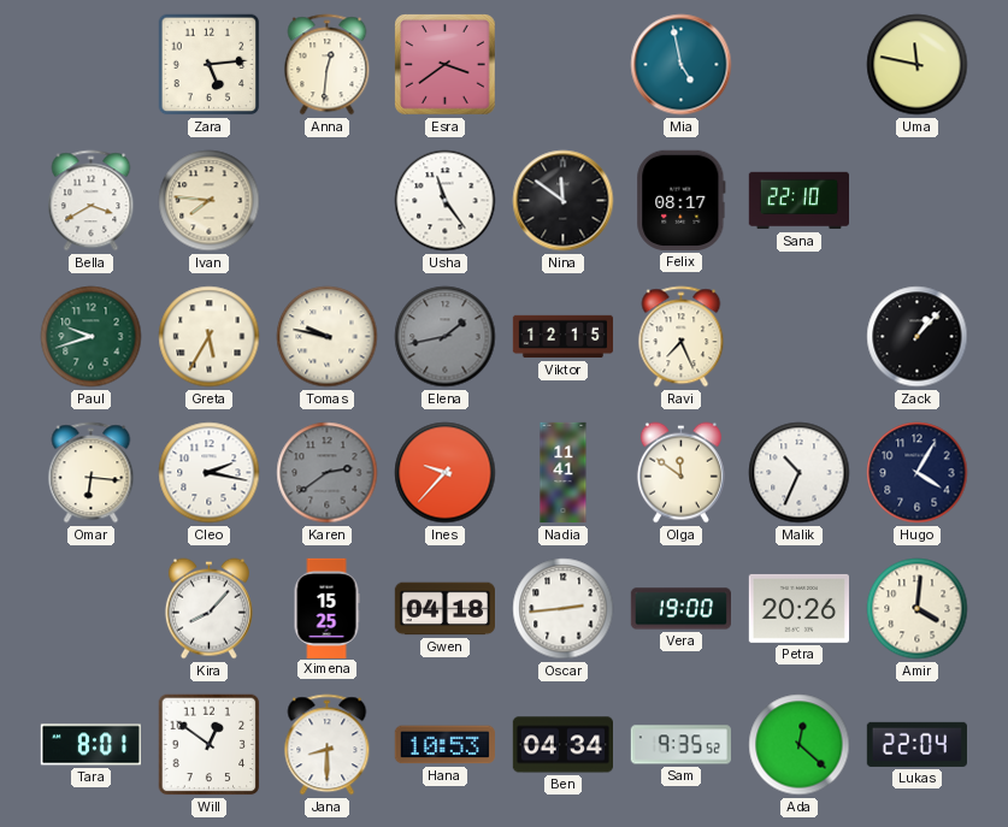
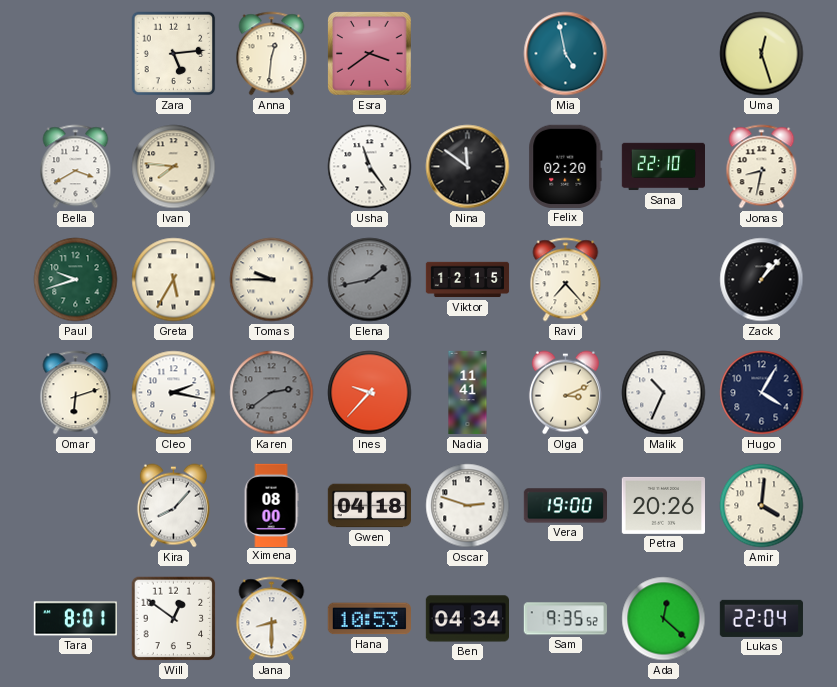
Uma: 11:47 -> 12:27
Felix: 08:17 -> 02:20
Jonas: none -> 8:32
Tomas: 9:47 -> 9:45
Ravi: 7:26 -> 7:23
Omar: 6:16 -> 6:12
Olga: 11:51 -> 3:11
Ximena: 15:25 -> 08:00
Oscar: 2:44 -> 2:48
